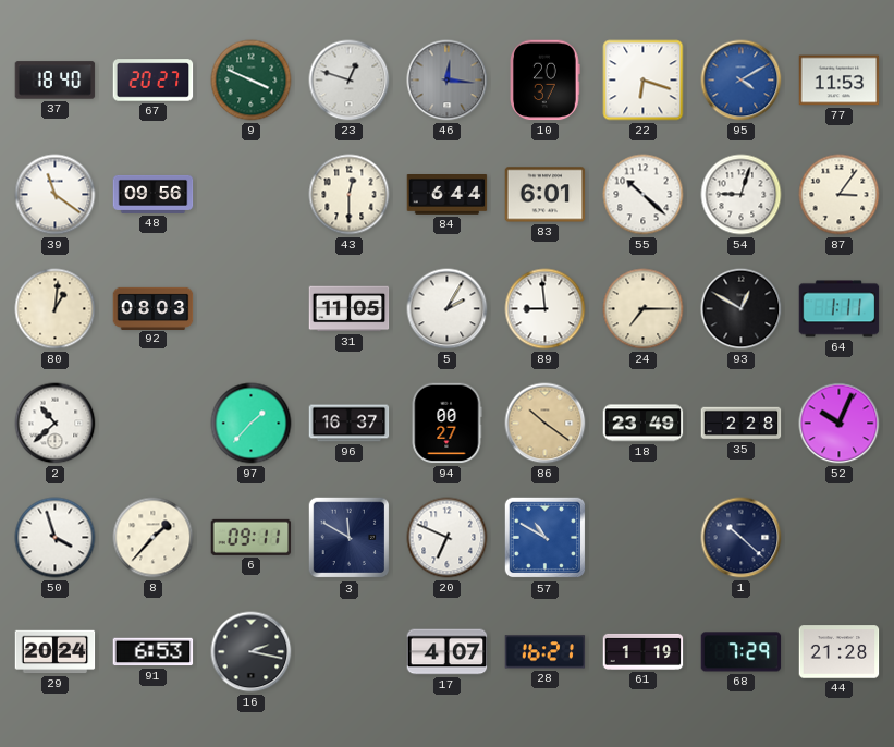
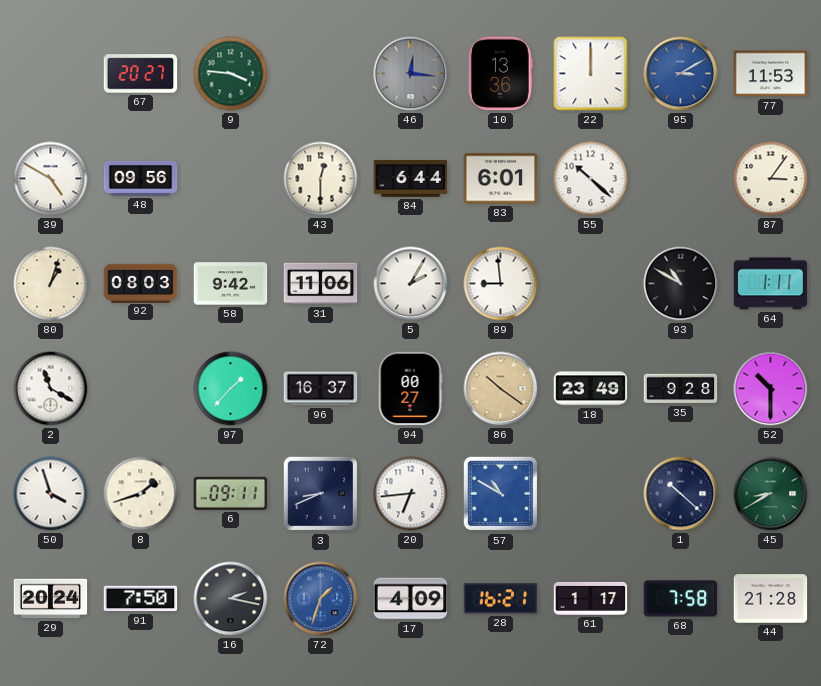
37: 18:40 -> none
9: 3:49 -> 3:46
23: 12:48 -> none
10: 20:37 -> 13:36
22: 6:18 -> 12:00
95: 4:10 -> 3:10
39: 11:21 -> 4:50
54: 9:03 -> none
80: 1:01 -> 1:03
58: none -> 9:42
31: 11:05 -> 11:06
24: 7:15 -> none
93: 12:50 -> 10:50
2: 10:38 -> 11:20
35: 2:28 -> 9:28
52: 10:04 -> 10:30
8: 1:37 -> 1:42
3: 11:50 -> 8:41
20: 6:49 -> 6:44
45: none -> 8:40
91: 6:53 -> 7:50
72: none -> 1:33
17: 4:07 -> 4:09
61: 1:19 -> 1:17
68: 7:29 -> 7:58
